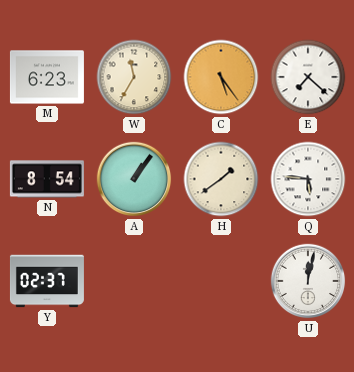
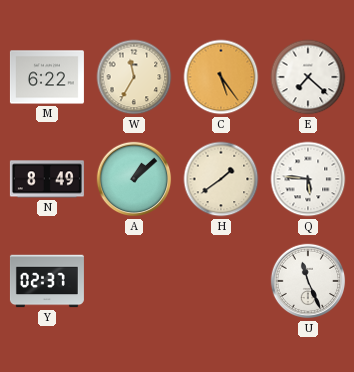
M: 6:23 -> 6:22
N: 8:54 -> 8:49
A: 1:06 -> 1:08
U: 12:02 -> 11:26
